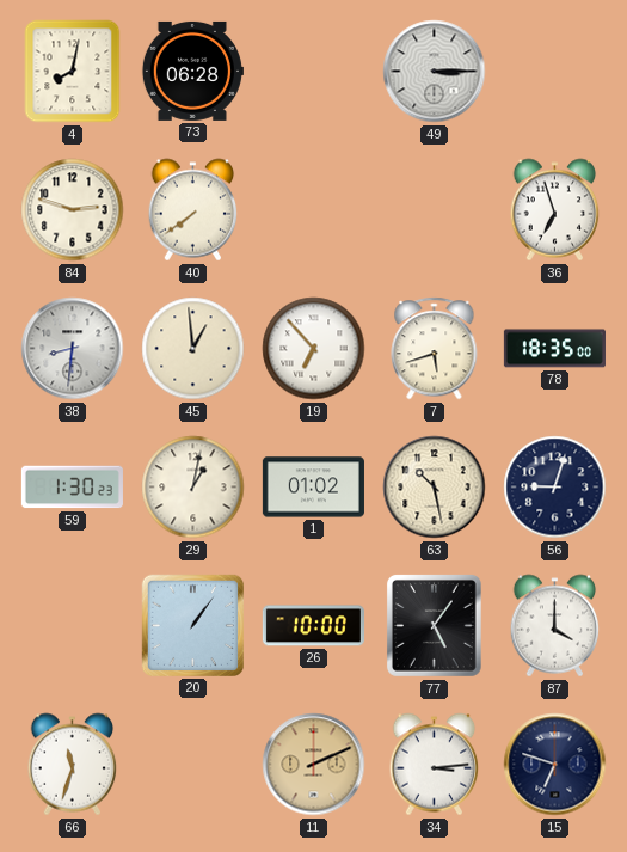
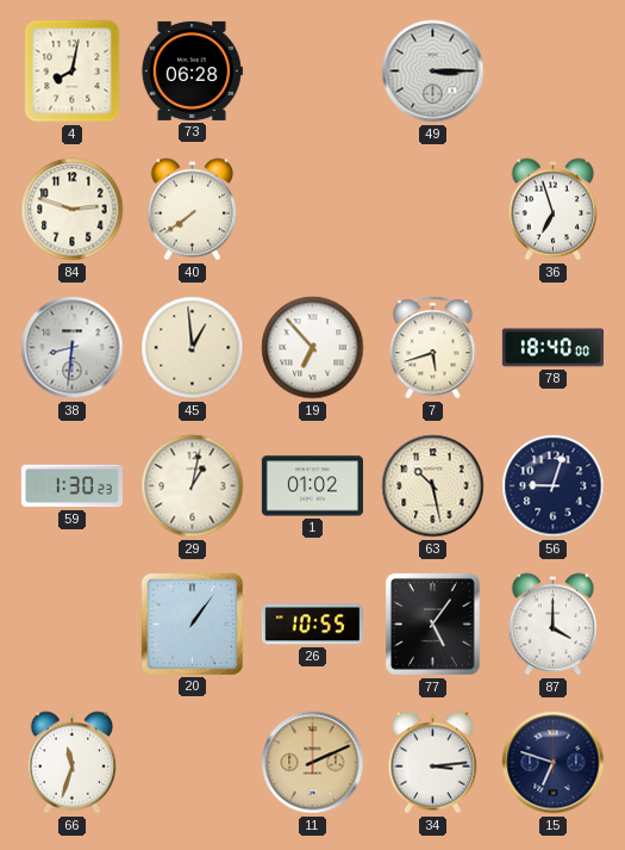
78: 18:35 -> 18:40
26: 10:00 -> 10:55
